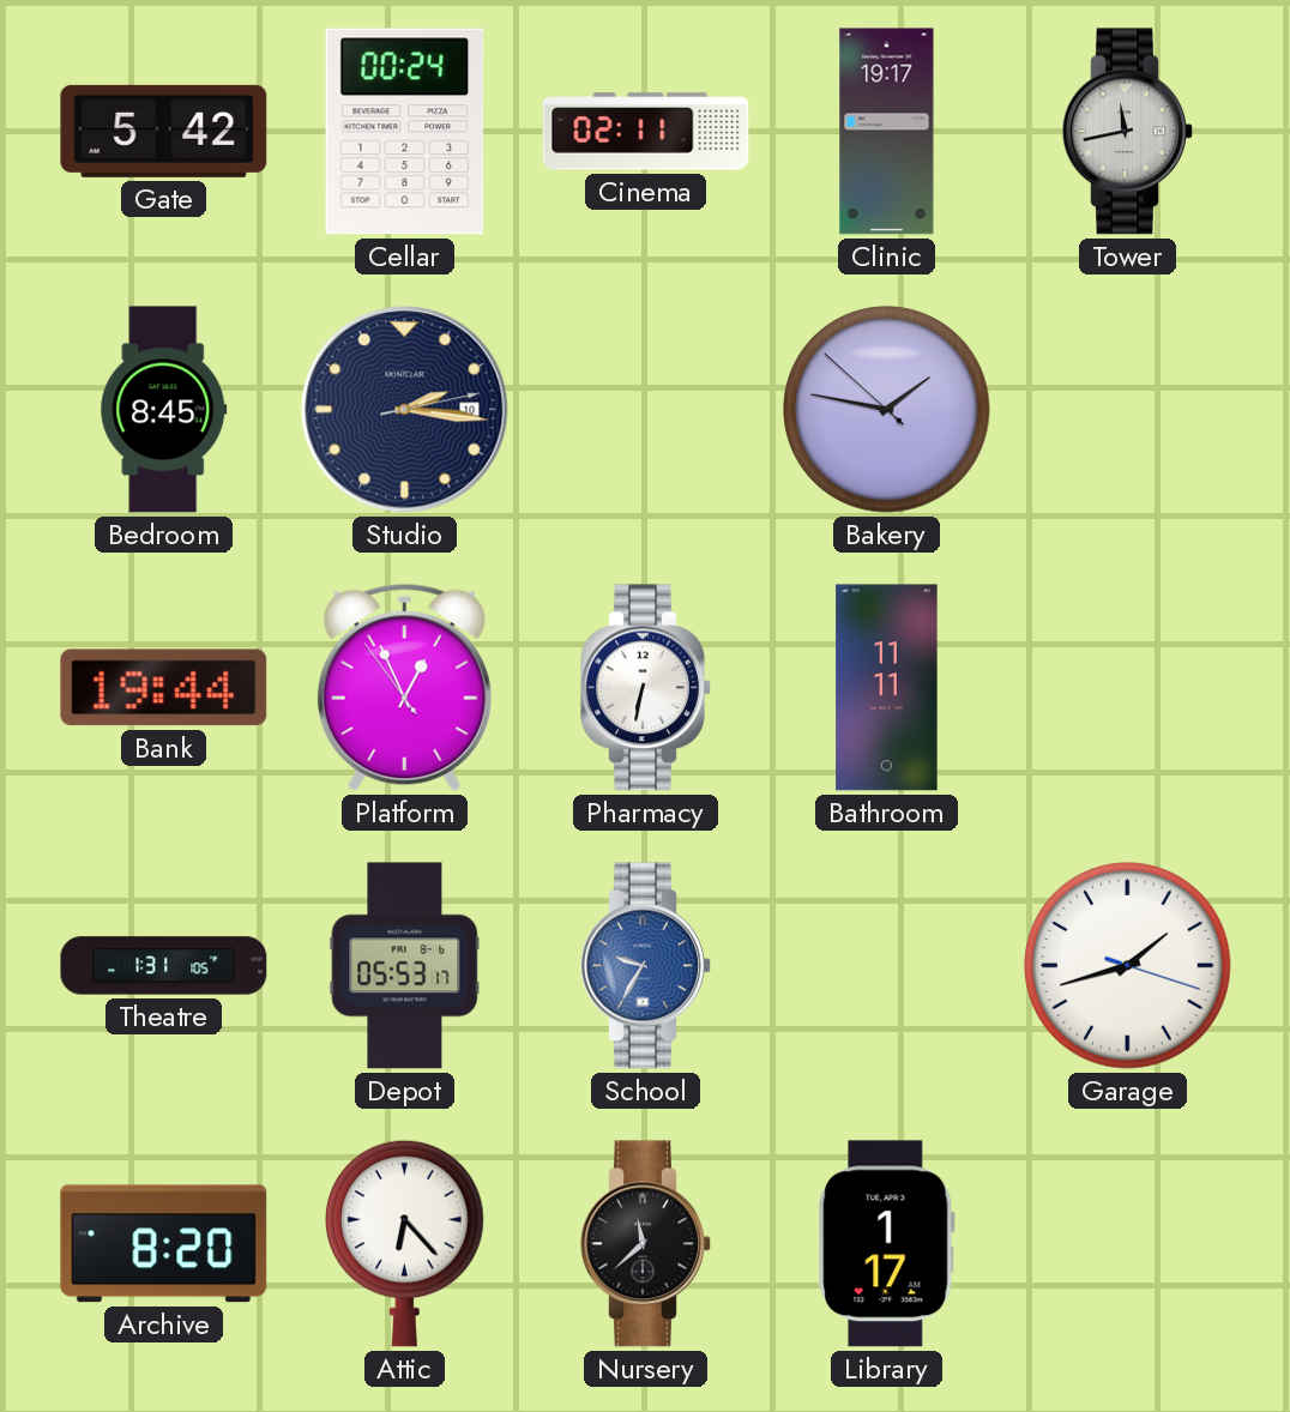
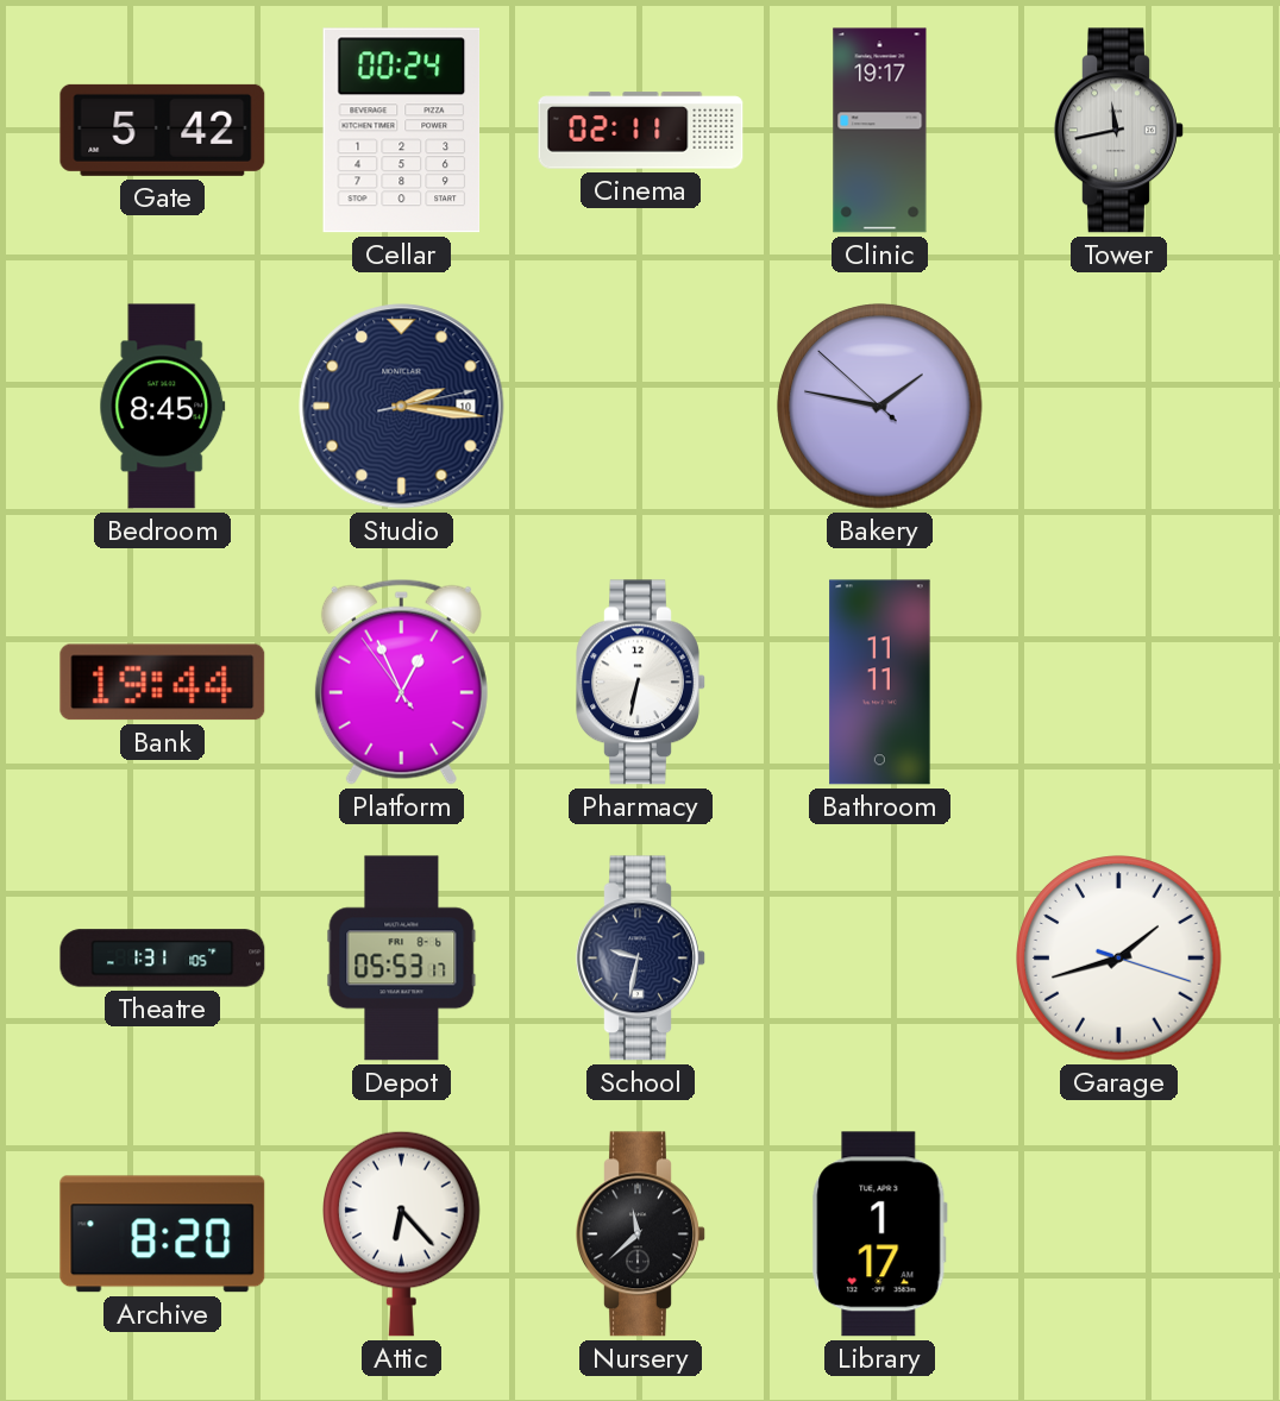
School: 9:35 -> 9:32
School dial: blue -> navy
